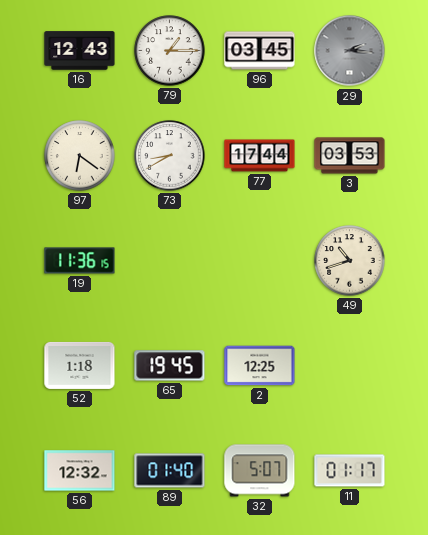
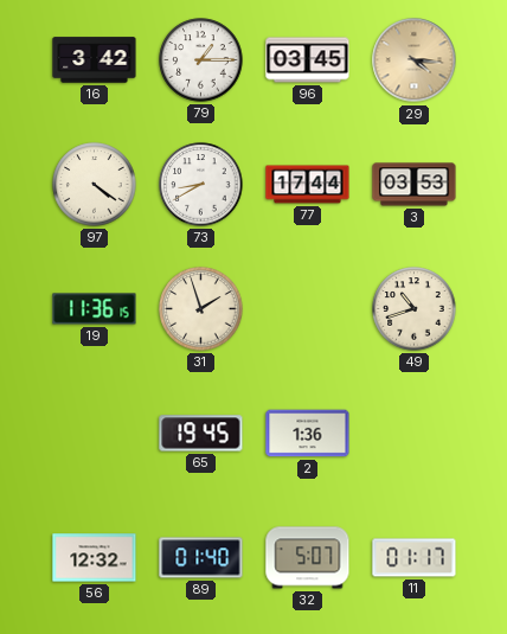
16: 12:43 -> 3:42
29: 2:16 -> 4:16
29 dial: grey -> champagne
97: 6:21 -> 4:21
31: none -> 1:57
52: 1:18 -> none
2: 12:25 -> 1:36
